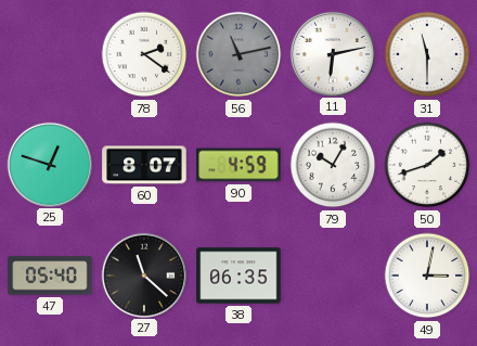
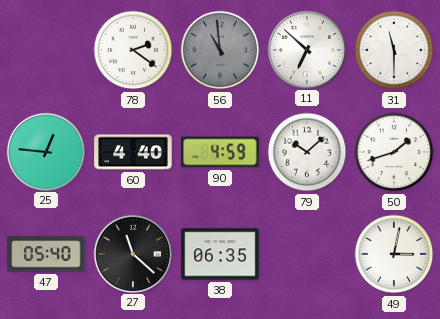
56: 11:13 -> 10:59
11: 6:13 -> 6:52
25: 12:48 -> 12:46
60: 8:07 -> 4:40
79: 10:05 -> 10:08
